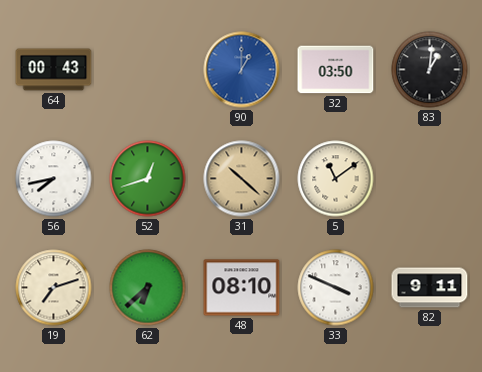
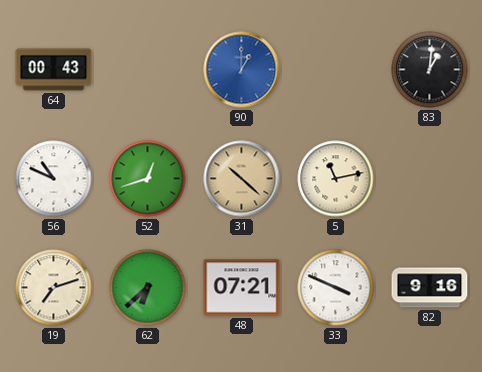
32: 03:50 -> none
56: 7:43 -> 10:49
5: 11:09 -> 11:13
48: 08:10 -> 07:21
82: 9:11 -> 9:16
